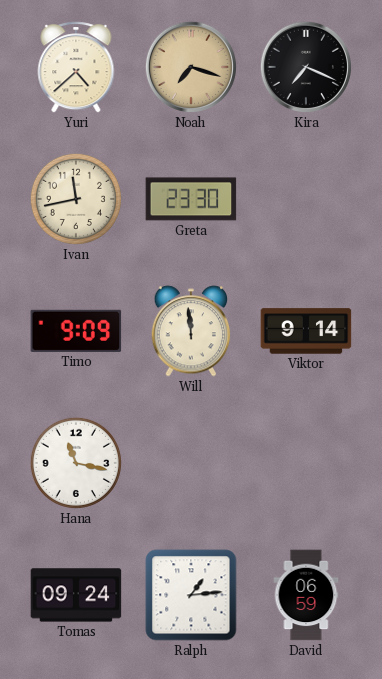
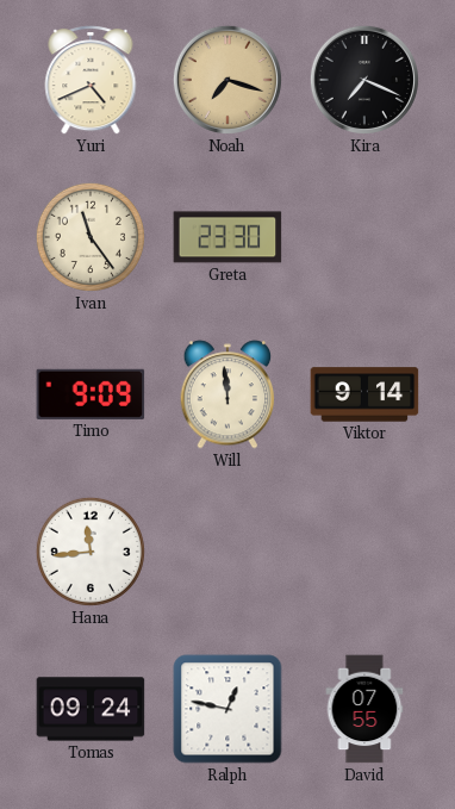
Yuri: 4:38 -> 4:41
Ivan: 11:43 -> 11:24
Hana: 11:17 -> 11:44
Ralph: 1:14 -> 12:47
David: 06:59 -> 07:55
